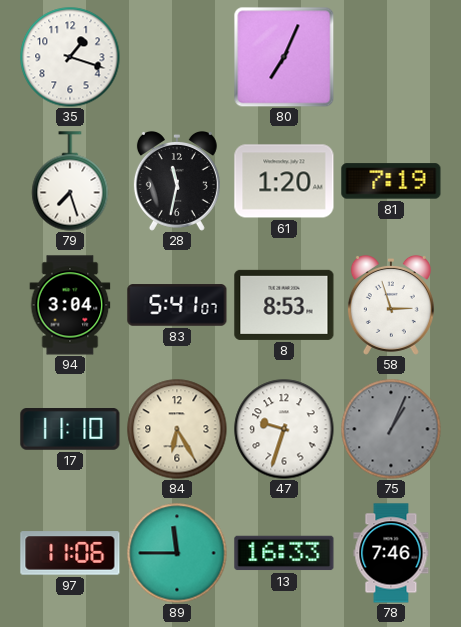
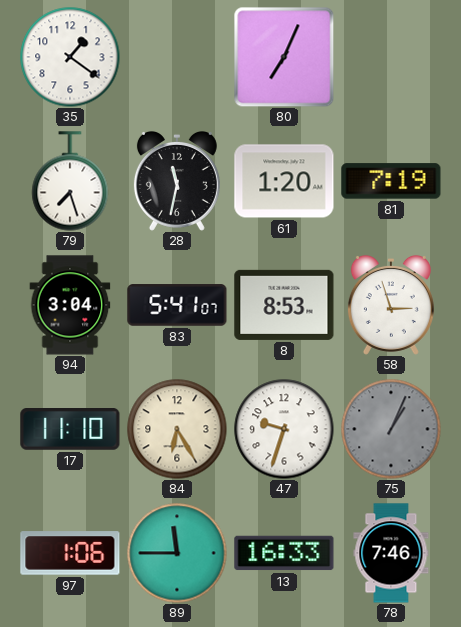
35: 1:18 -> 1:21
97: 11:06 -> 1:06
